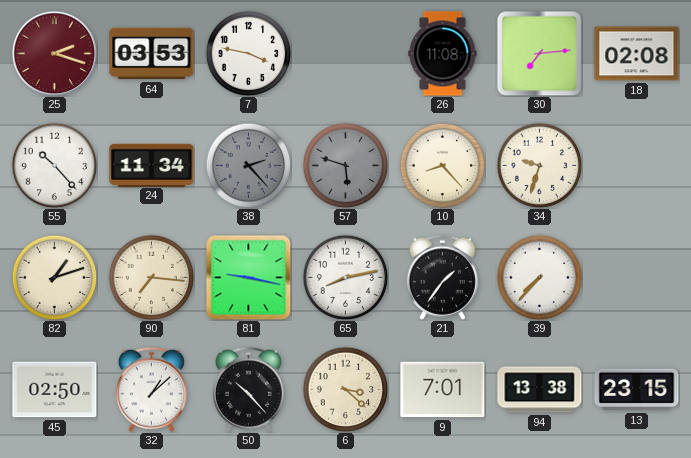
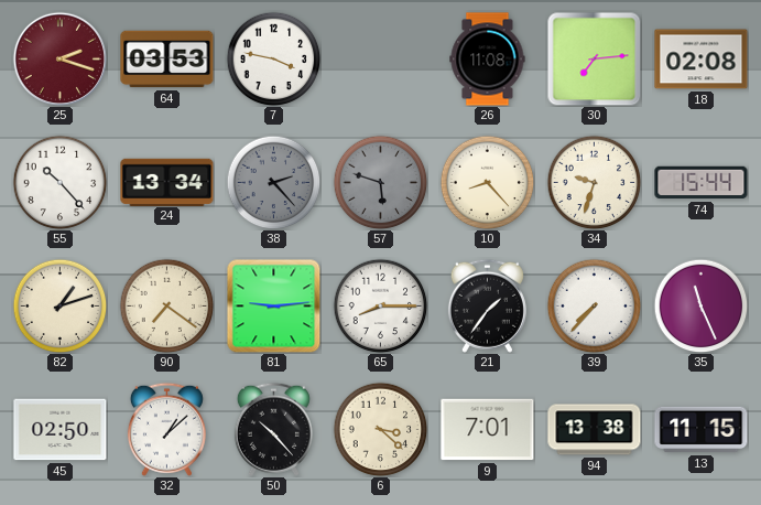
24: 11:34 -> 13:34
74: none -> 15:44
90: 7:16 -> 7:21
81: 9:17 -> 9:14
65: 8:13 -> 8:15
35: none -> 11:26
13: 23:15 -> 11:15
